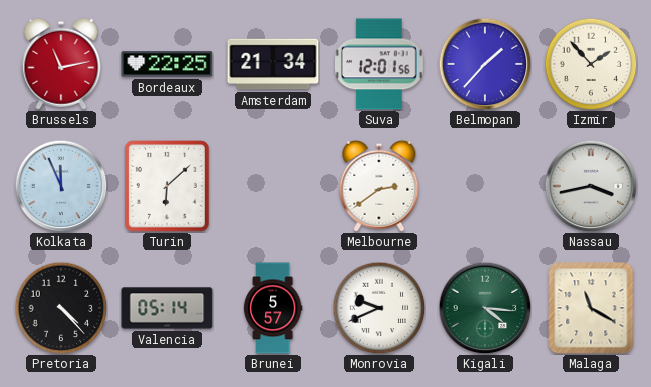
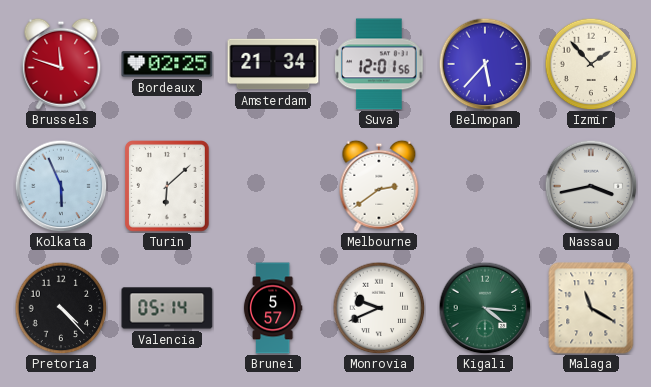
Brussels: 11:13 -> 11:48
Bordeaux: 22:25 -> 02:25
Belmopan: 1:37 -> 5:37
Kolkata: 11:56 -> 5:56
